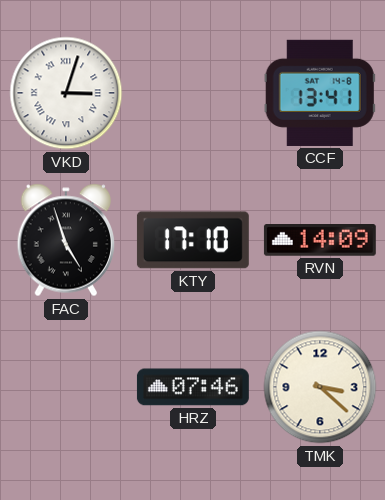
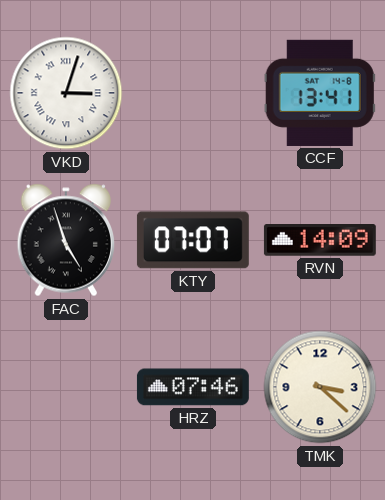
KTY: 17:10 -> 07:07
